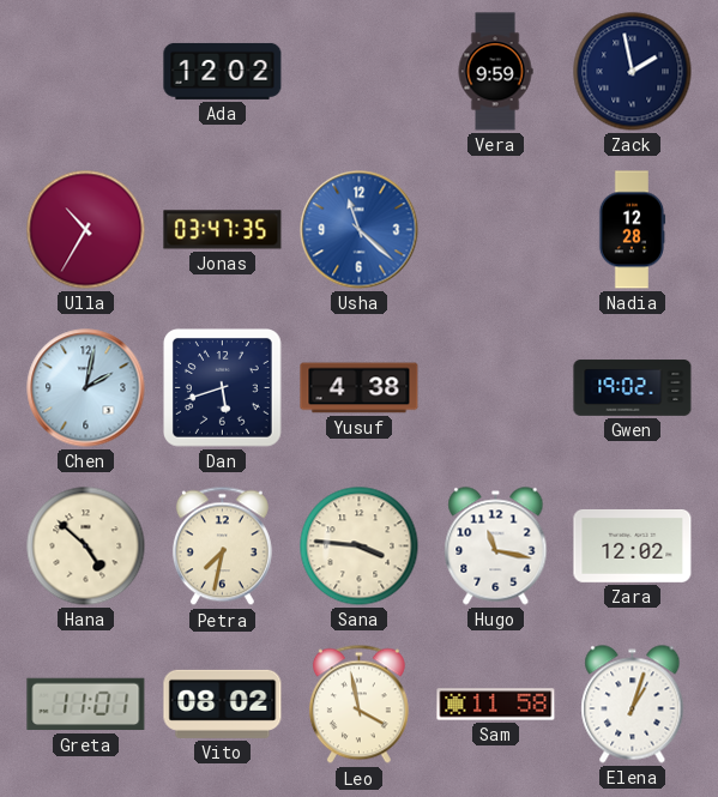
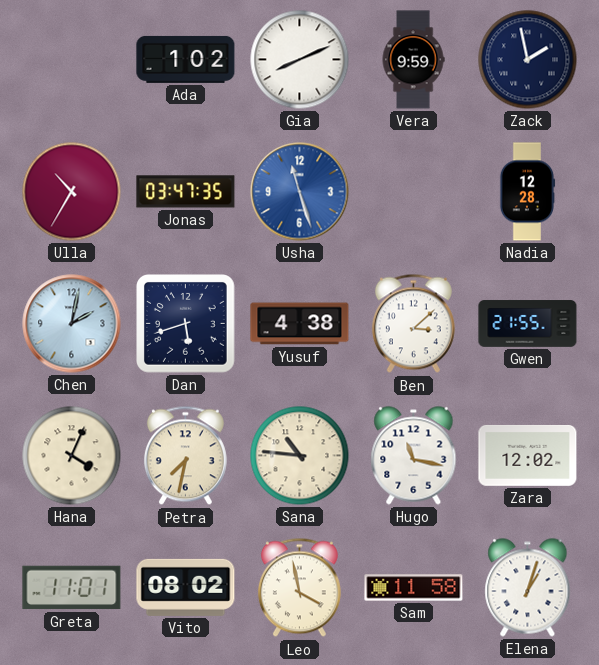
Ada: 12:02 -> 1:02
Gia: none -> 8:11
Usha: 11:22 -> 11:27
Ben: none -> 3:08
Gwen: 19:02 -> 21:55
Hana: 4:52 -> 4:04
Sana: 3:46 -> 10:46
